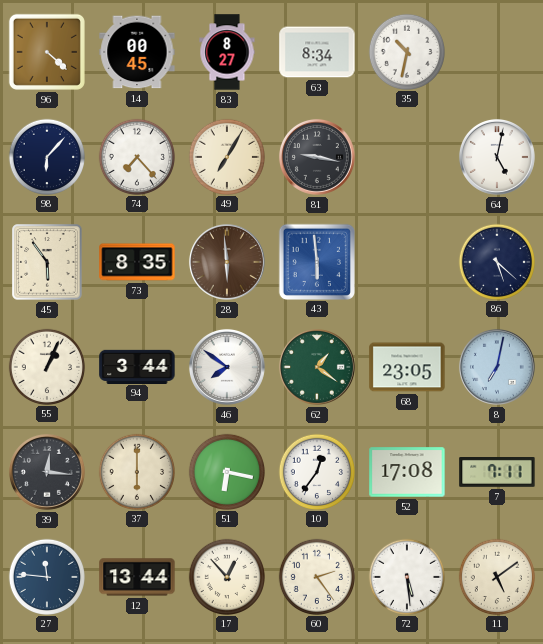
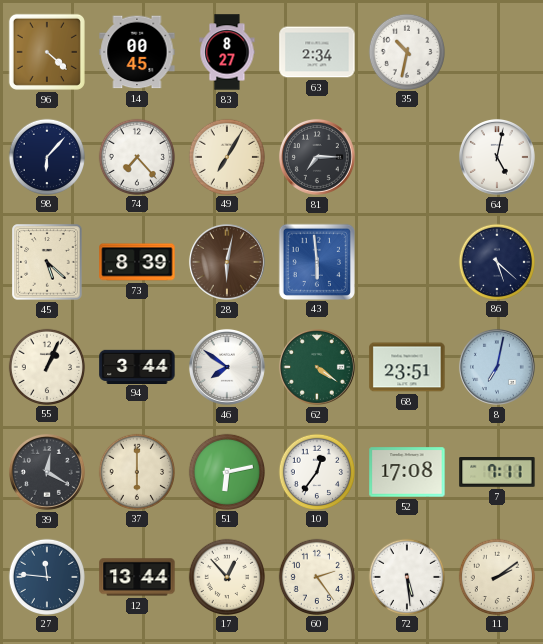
63: 8:34 -> 2:34
81: 9:17 -> 7:15
45: 5:54 -> 5:22
73: 8:35 -> 8:39
28: 5:59 -> 6:02
62: 1:21 -> 4:21
68: 23:05 -> 23:51
39: 12:16 -> 12:20
51: 6:17 -> 6:13
11: 5:09 -> 2:09
